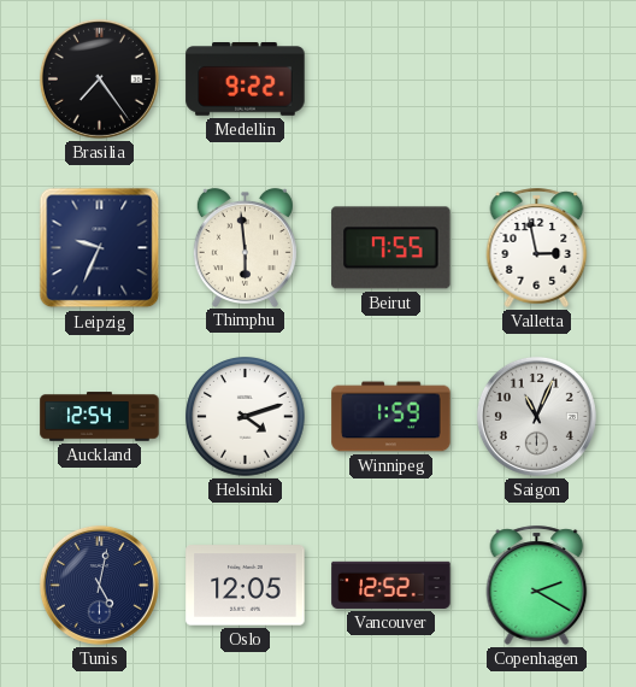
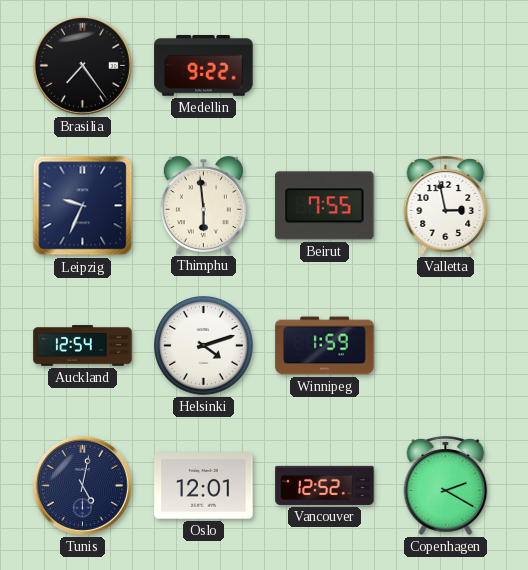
Saigon: 11:04 -> none
Oslo: 12:05 -> 12:01
